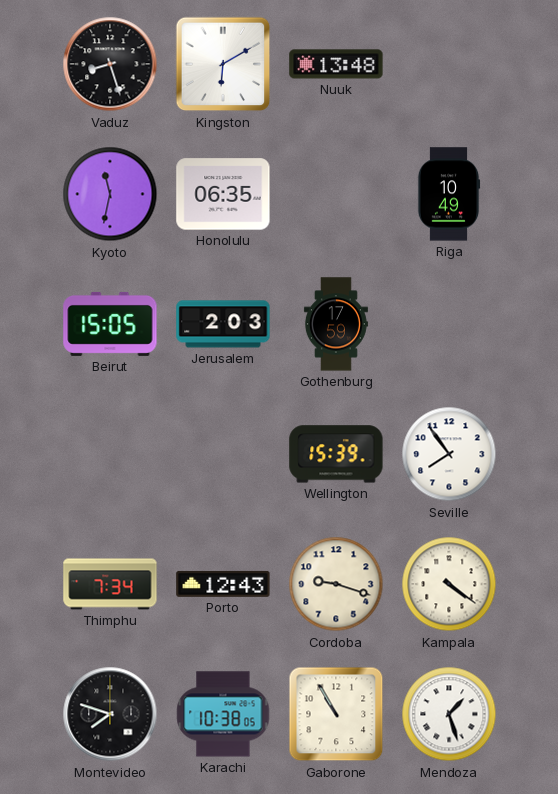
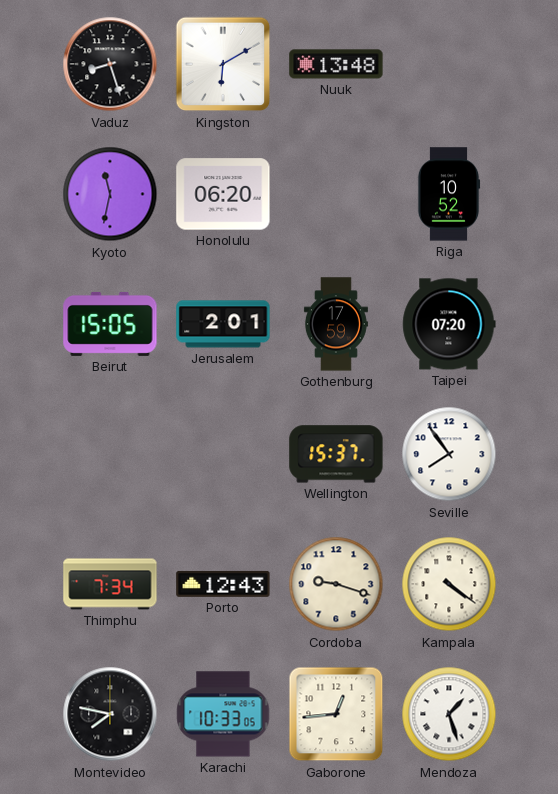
Honolulu: 06:35 -> 06:20
Riga: 10:49 -> 10:52
Jerusalem: 2:03 -> 2:01
Taipei: none -> 07:20
Wellington: 15:39 -> 15:37
Montevideo: 7:48 -> 7:47
Karachi: 10:38 -> 10:33
Gaborone: 10:55 -> 12:44
